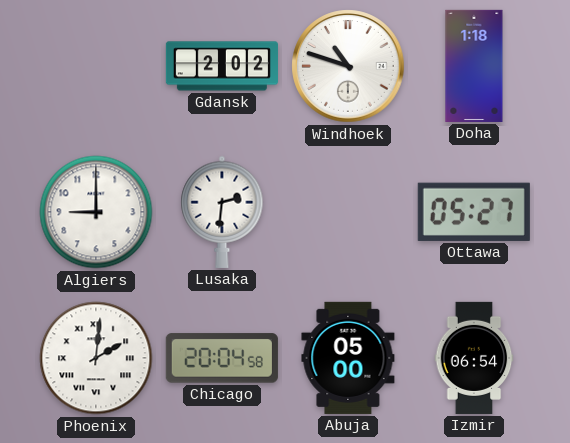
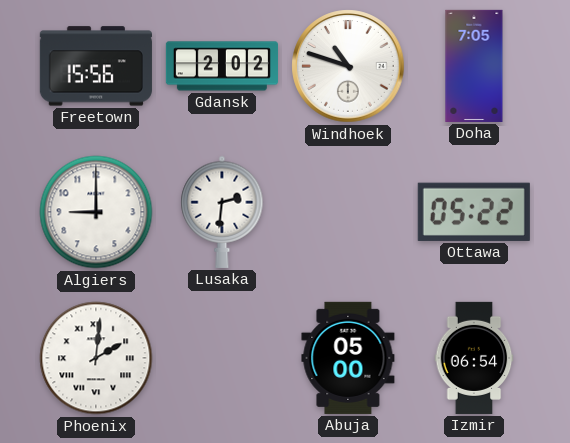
Freetown: none -> 15:56
Doha: 1:18 -> 7:05
Ottawa: 05:27 -> 05:22
Chicago: 20:04 -> none
